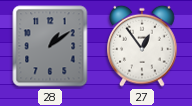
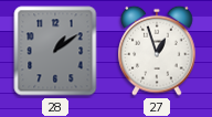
27: 12:54 -> 12:57
